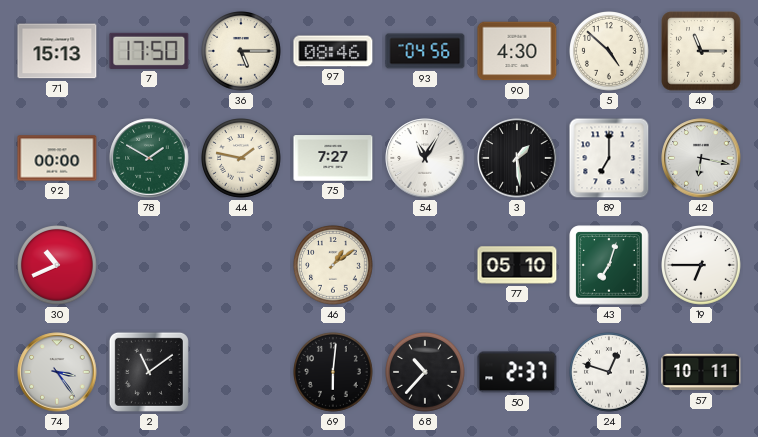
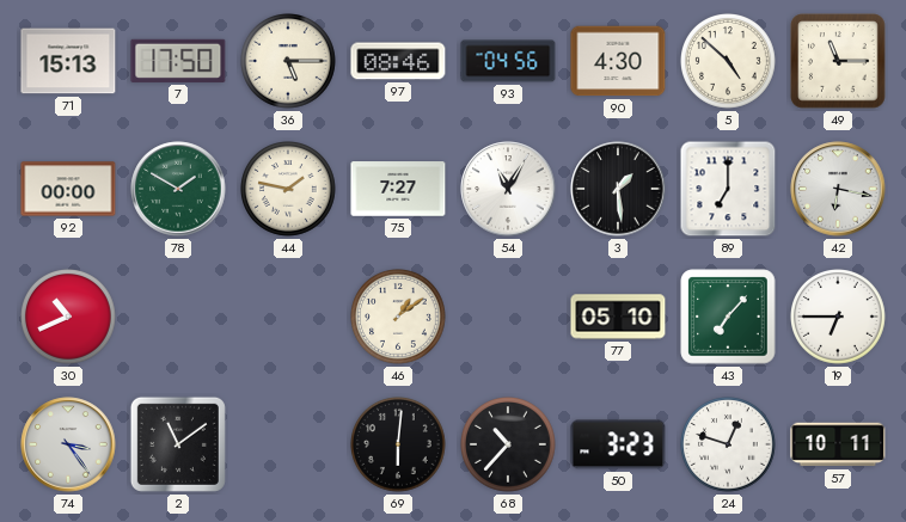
43: 7:03 -> 7:07
50: 2:37 -> 3:23
